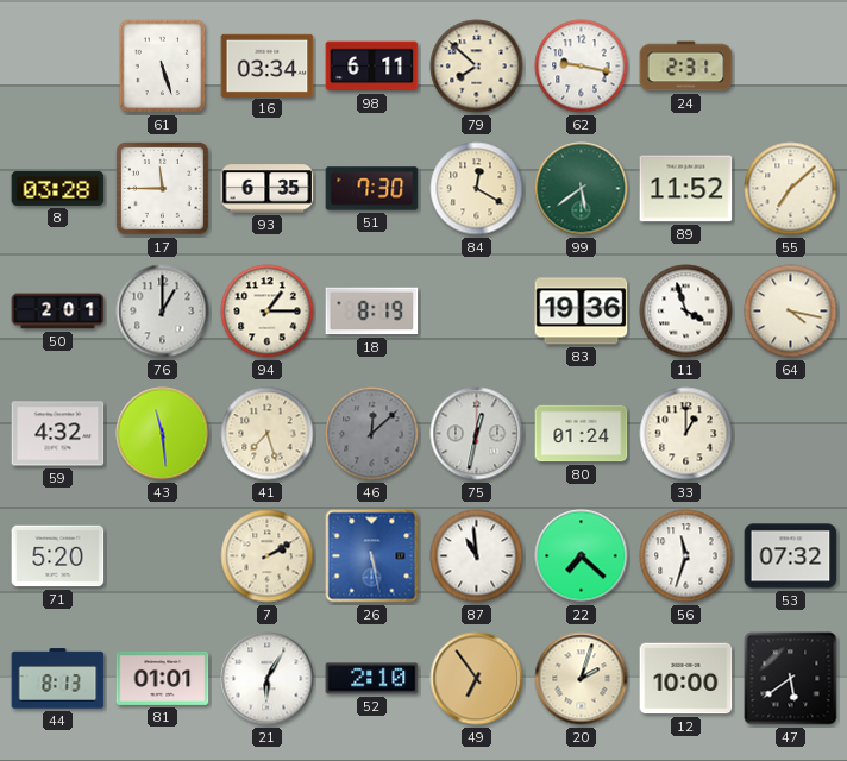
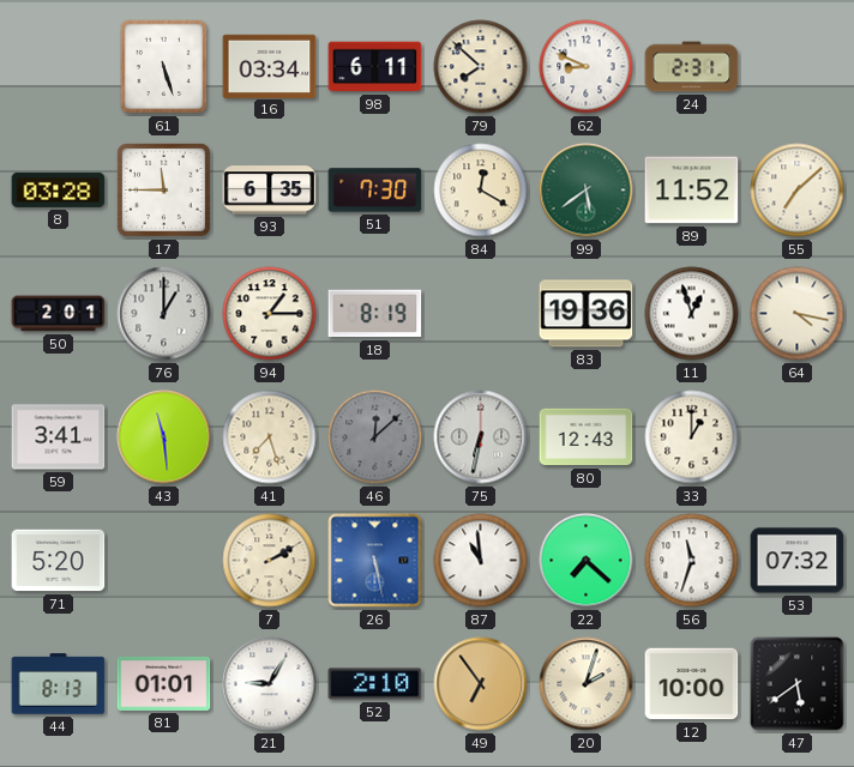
62: 9:17 -> 8:49
11: 3:57 -> 12:57
59: 4:32 -> 3:41
75: 12:32 -> 6:32
80: 01:24 -> 12:43
21: 6:05 -> 9:05
